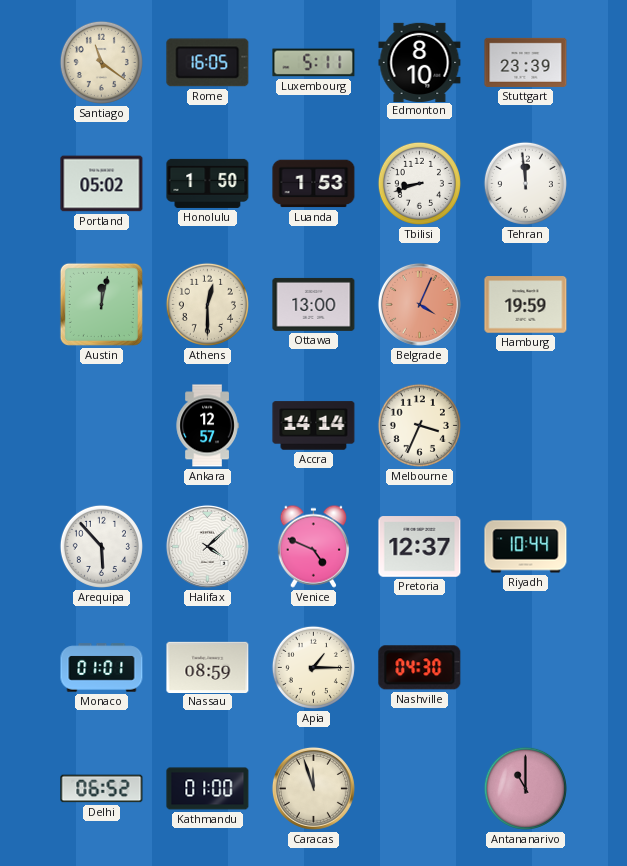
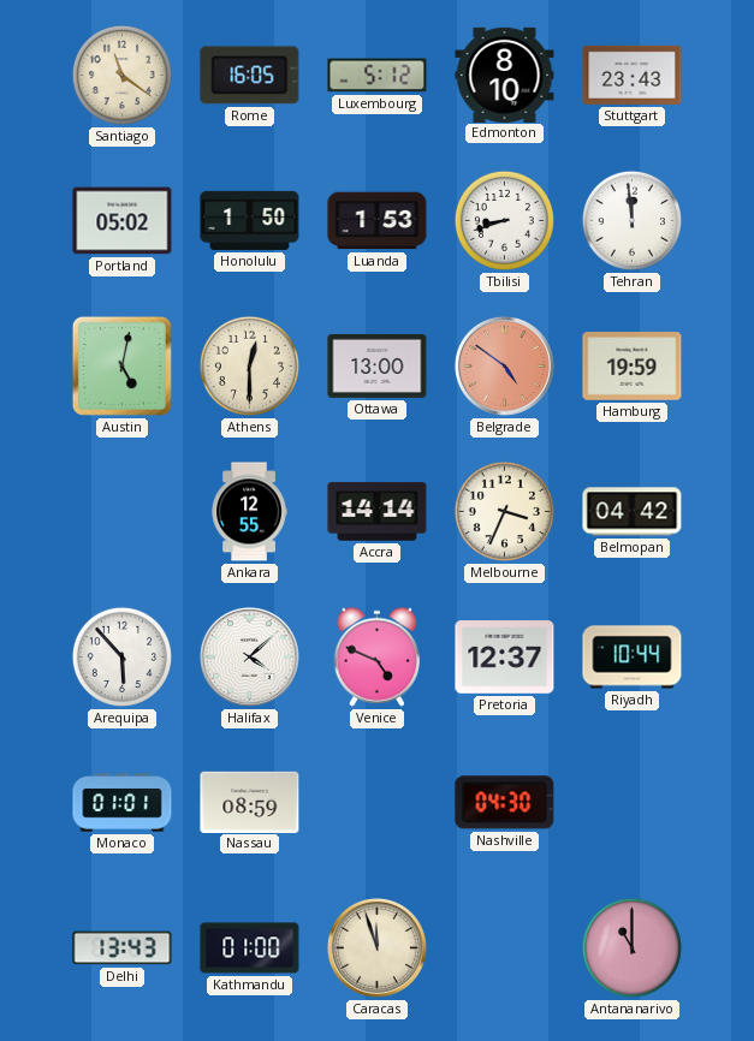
Luxembourg: 5:11 -> 5:12
Stuttgart: 23:39 -> 23:43
Austin: 12:02 -> 5:02
Belgrade: 4:04 -> 4:51
Ankara: 12:57 -> 12:55
Belmopan: none -> 04:42
Apia: 1:15 -> none
Delhi: 06:52 -> 13:43
